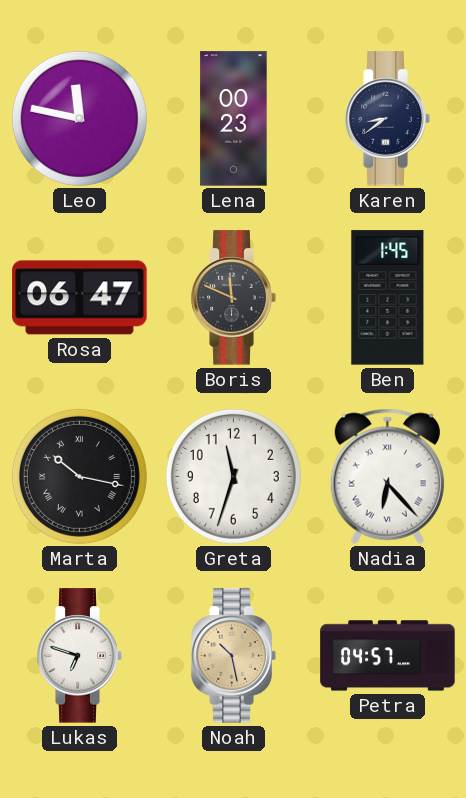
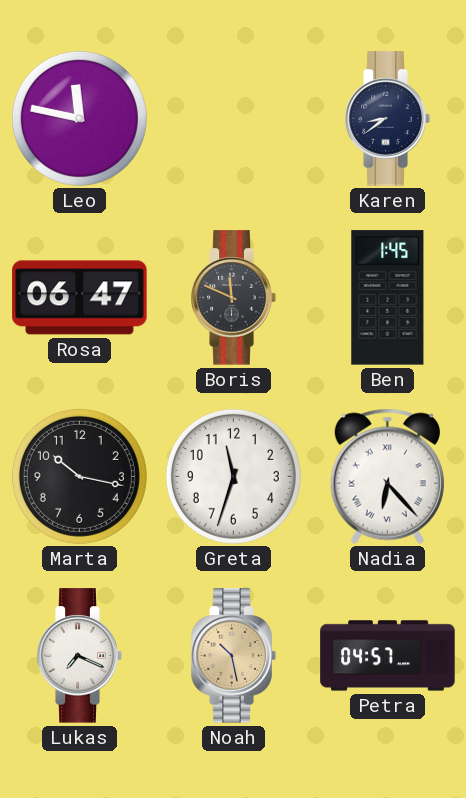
Lena: 00:23 -> none
Marta numerals: Roman -> Arabic
Lukas: 6:48 -> 7:19
